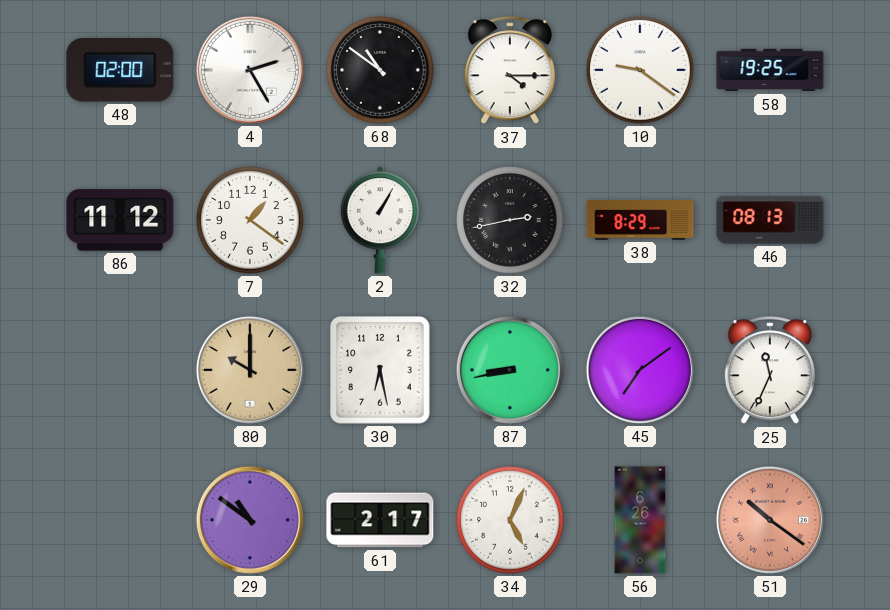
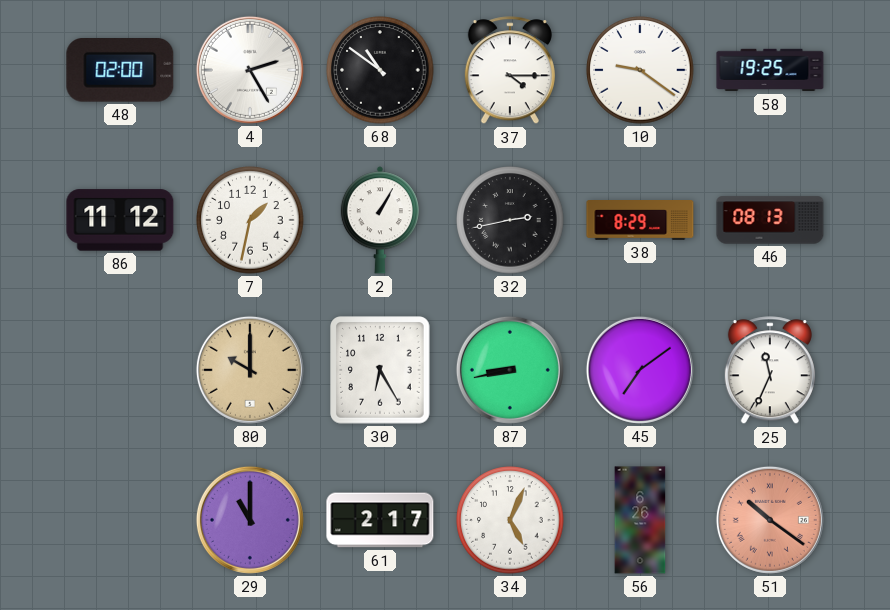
7: 1:21 -> 1:32
30: 6:28 -> 6:25
29: 10:51 -> 11:00
